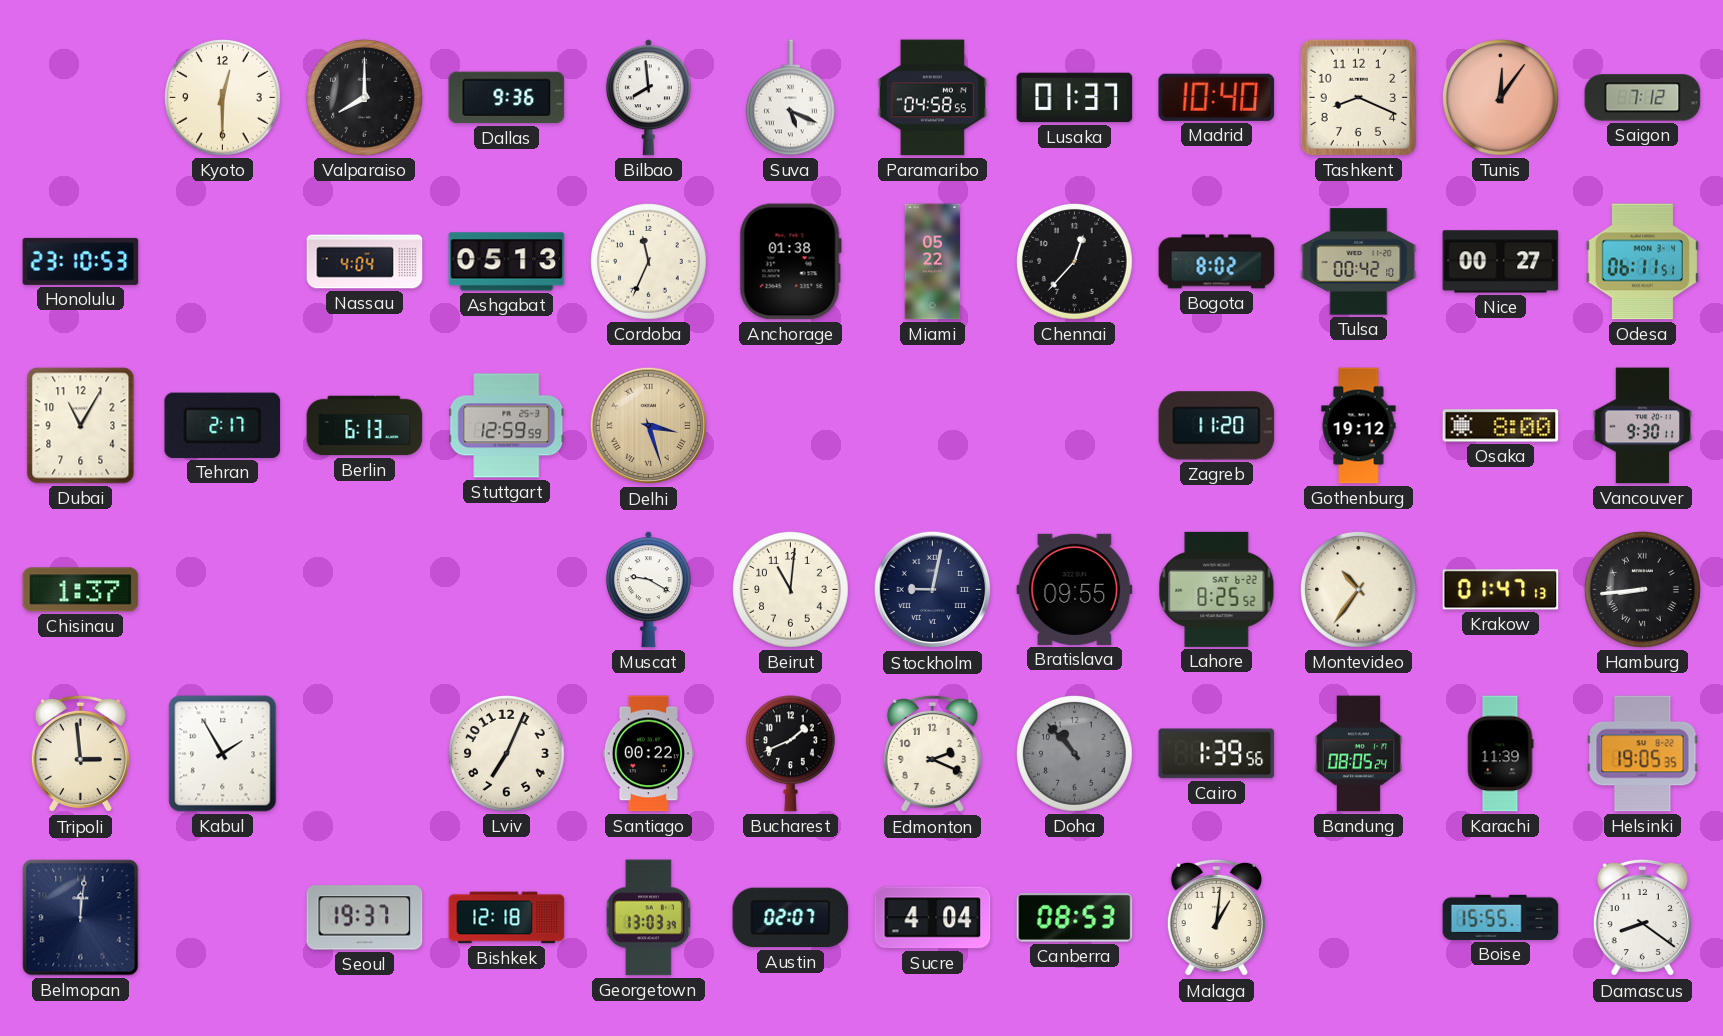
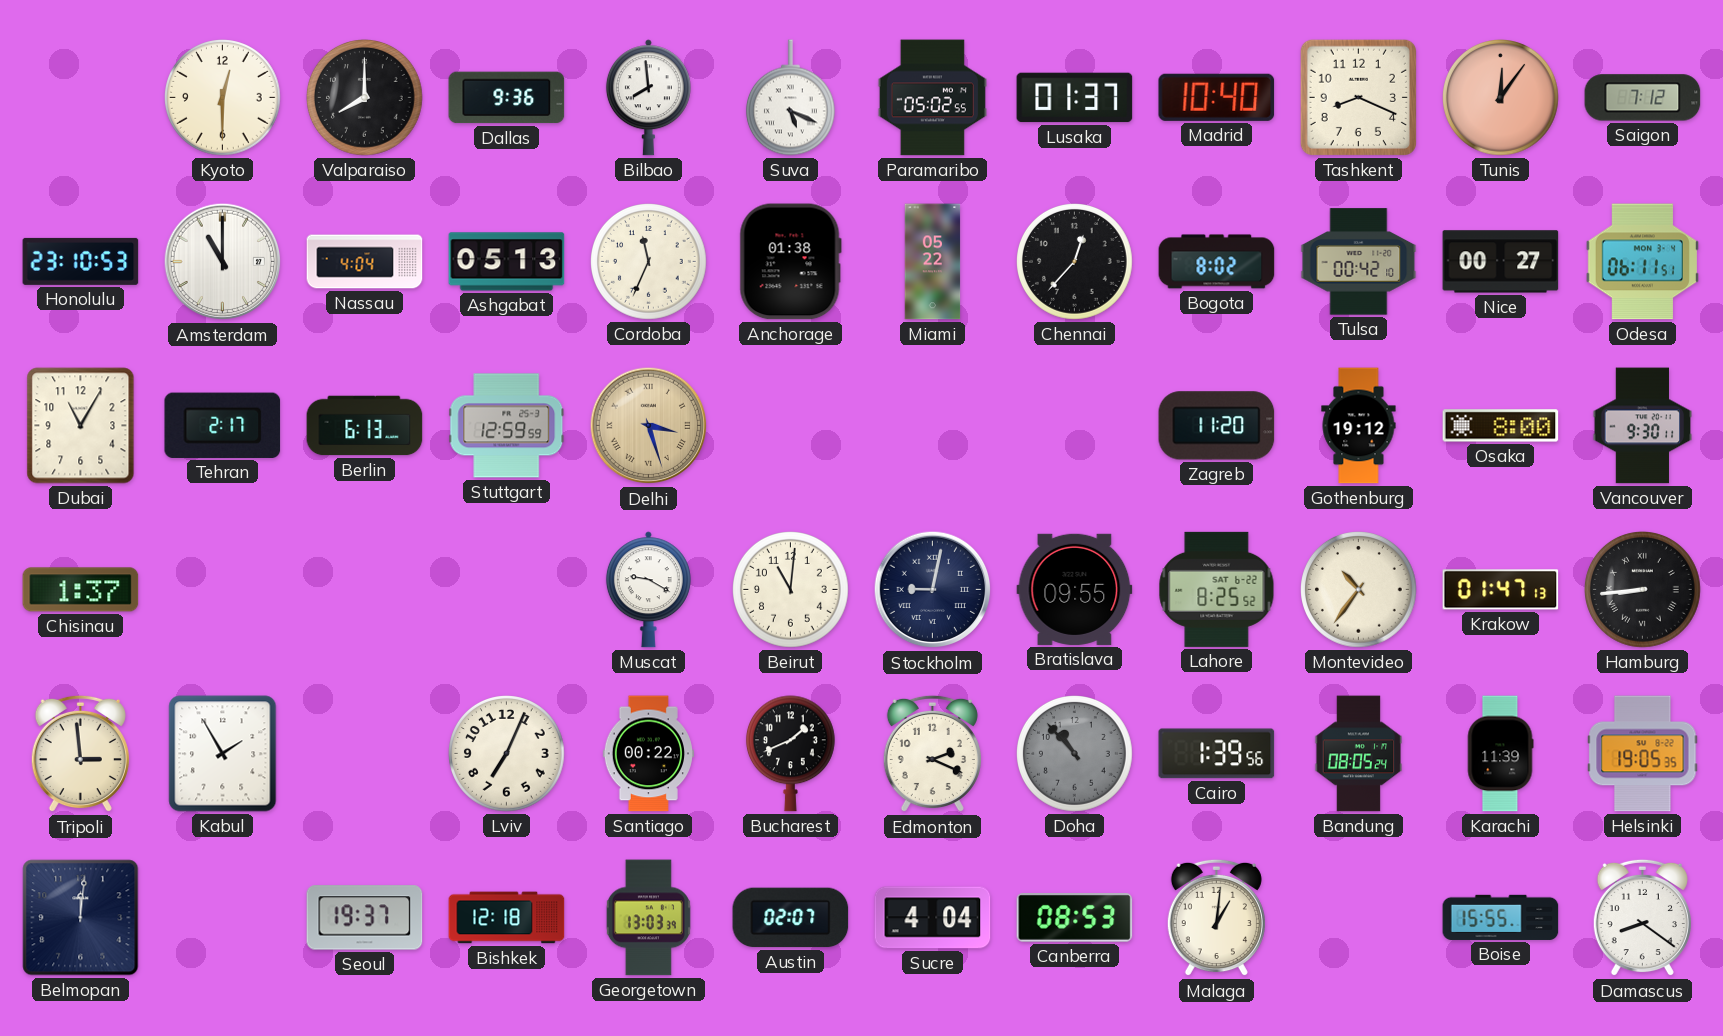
Paramaribo: 04:58 -> 05:02
Amsterdam: none -> 11:00
